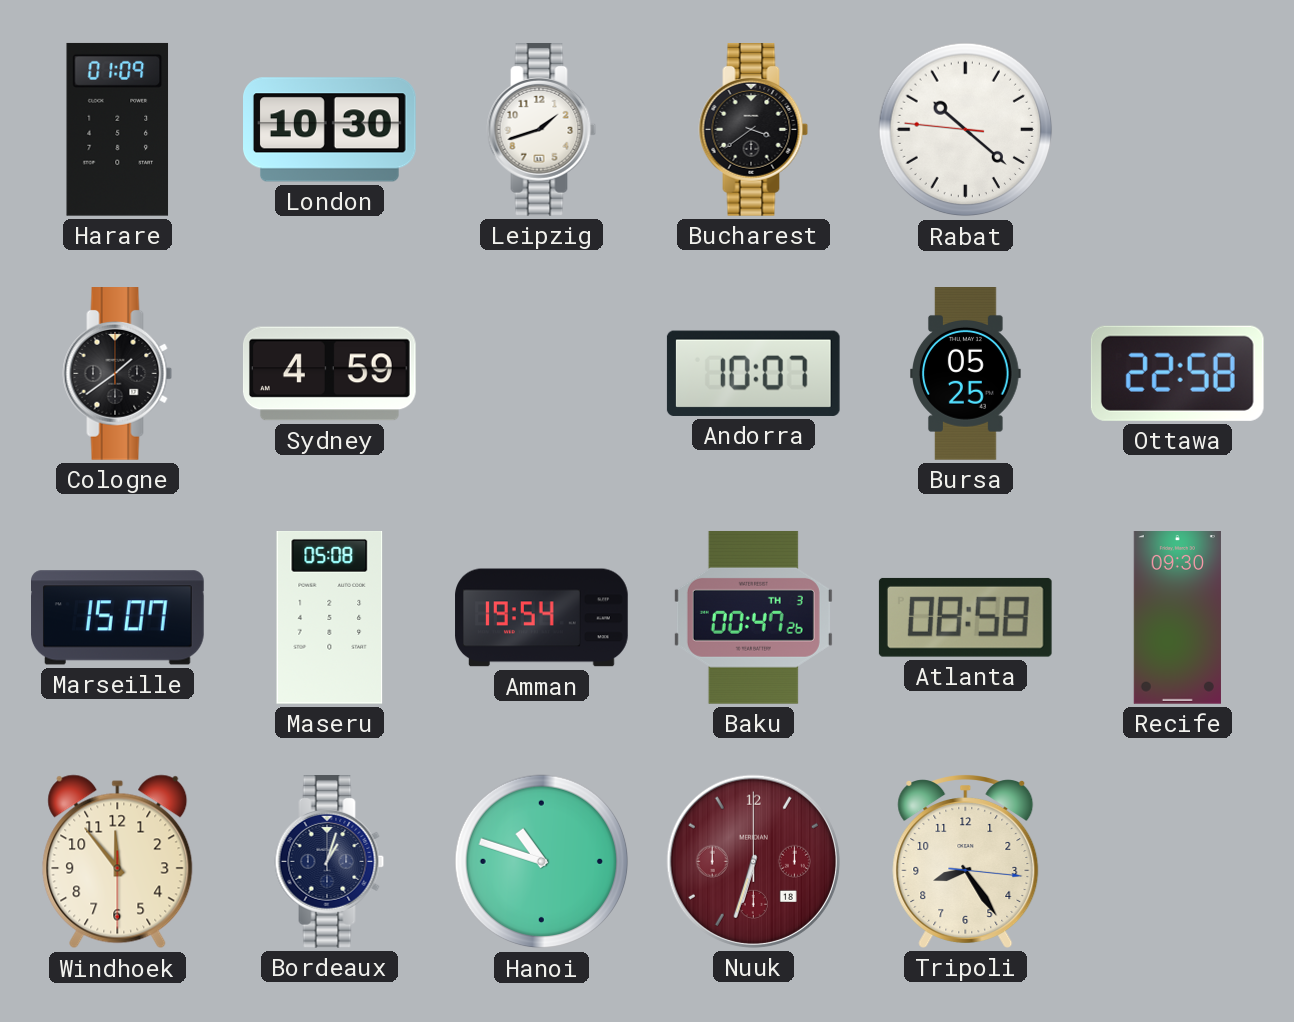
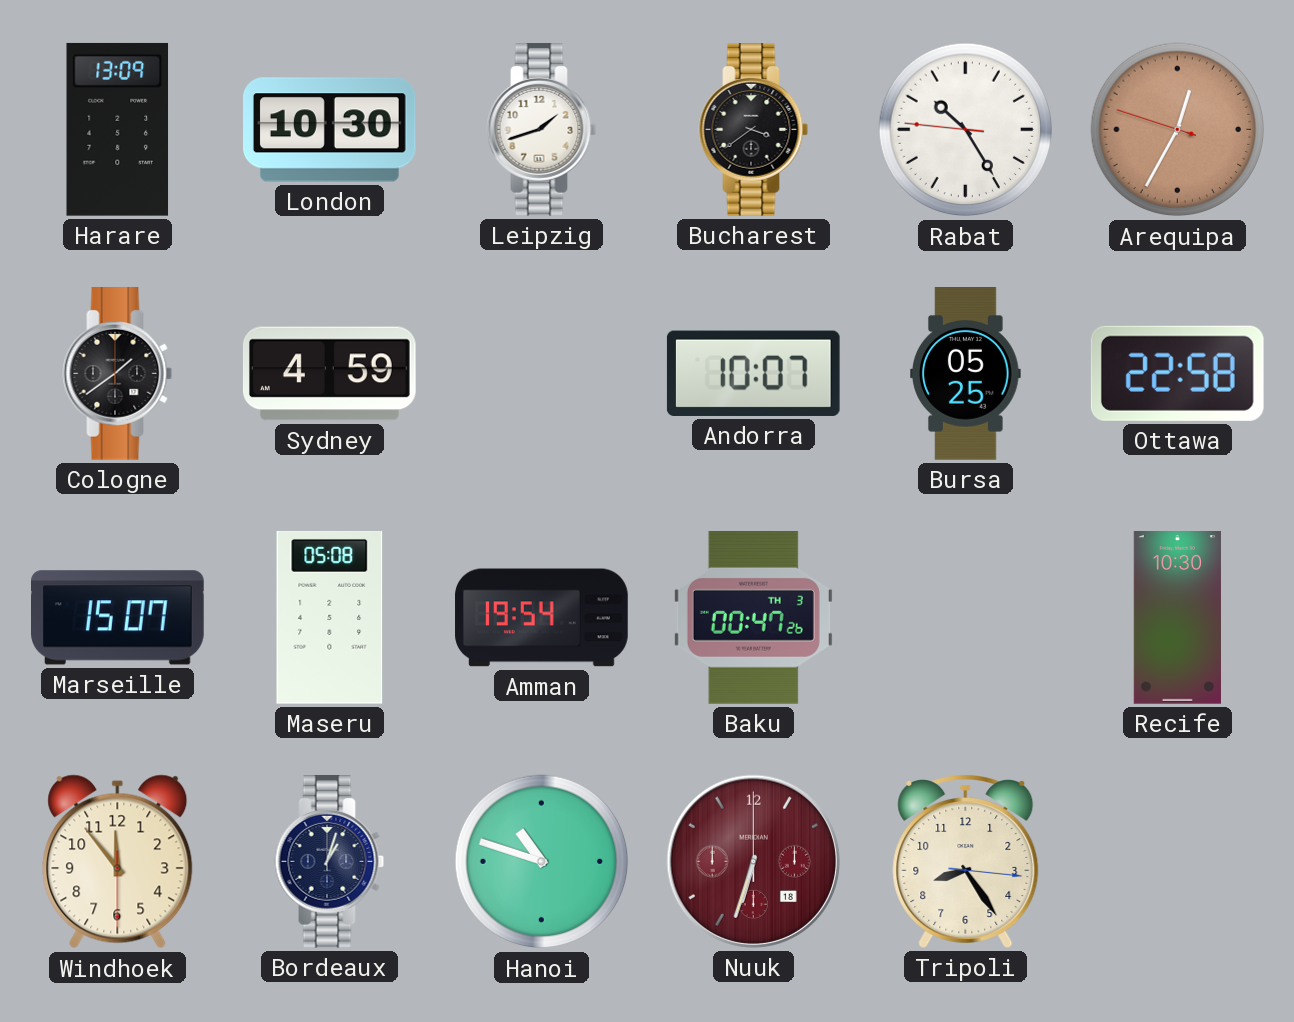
Harare: 01:09 -> 13:09
Rabat: 10:21 -> 10:24
Arequipa: none -> 12:34
Atlanta: 08:58 -> none
Recife: 09:30 -> 10:30
